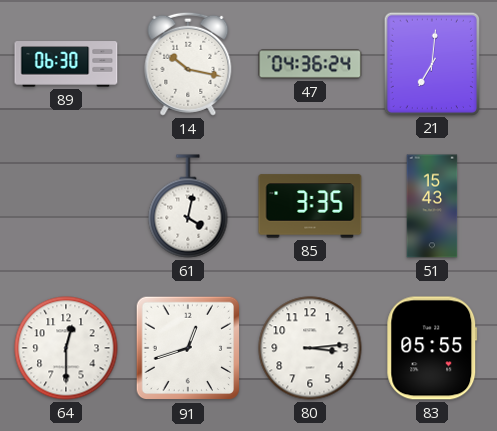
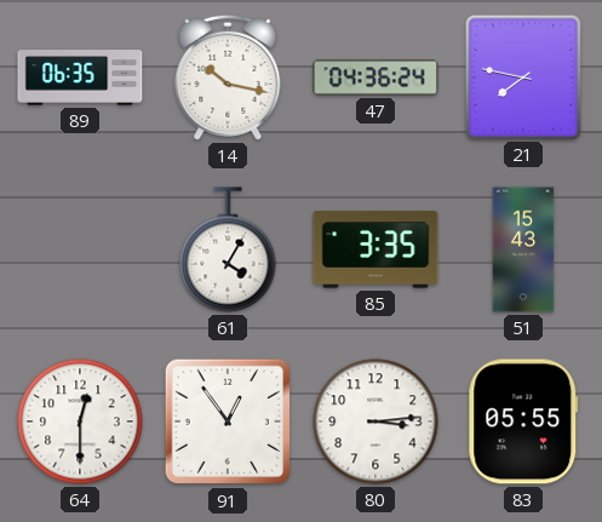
89: 06:30 -> 06:35
21: 7:01 -> 7:47
61: 4:02 -> 4:05
91: 12:42 -> 12:54
